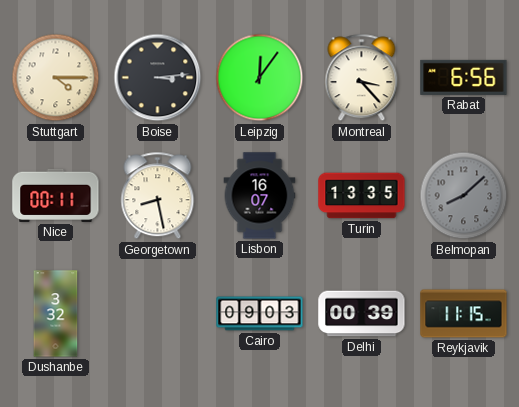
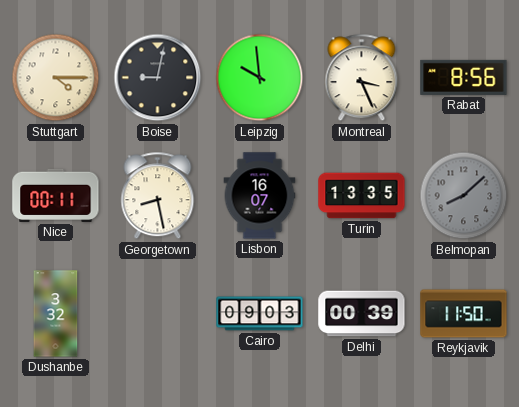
Boise: 3:14 -> 9:02
Leipzig: 12:06 -> 9:59
Montreal: 3:23 -> 3:26
Rabat: 6:56 -> 8:56
Reykjavik: 11:15 -> 11:50
